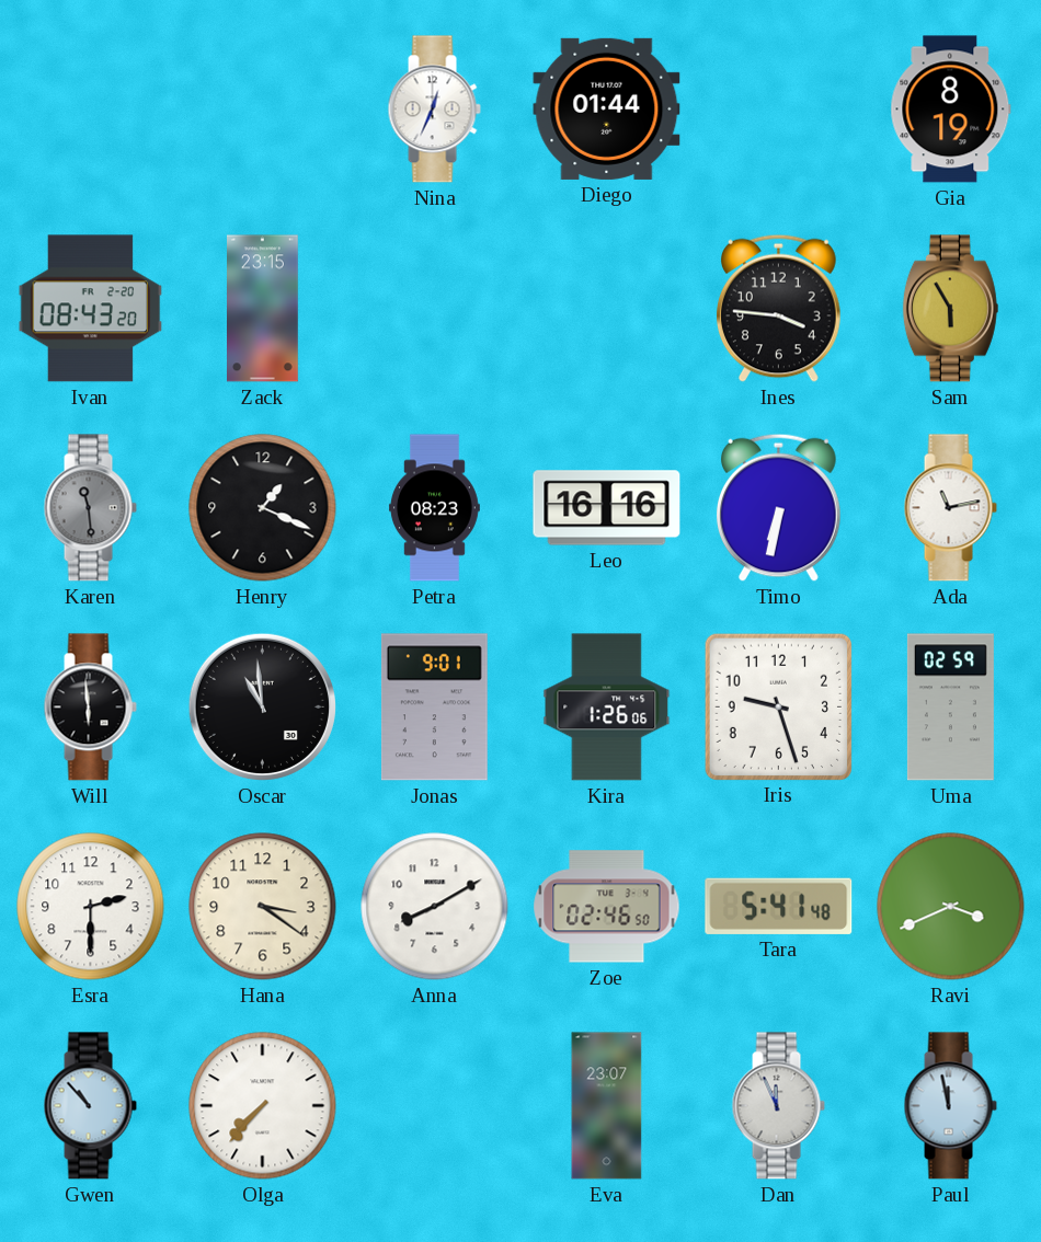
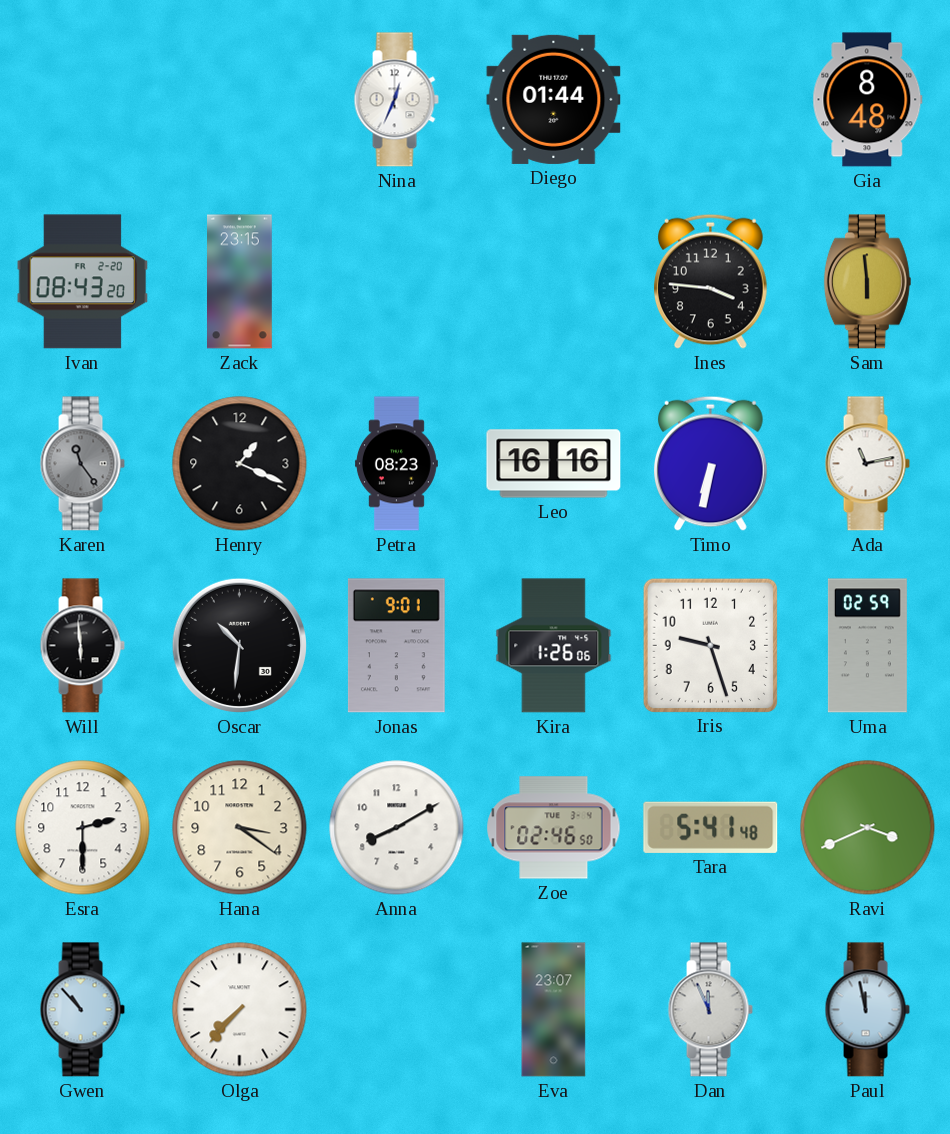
Gia: 8:19 -> 8:48
Sam: 5:55 -> 5:59
Karen: 11:29 -> 11:24
Oscar: 10:59 -> 10:31
